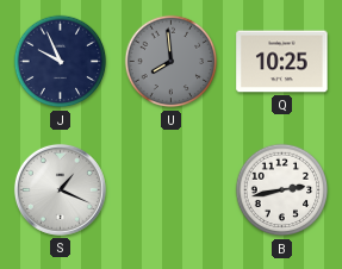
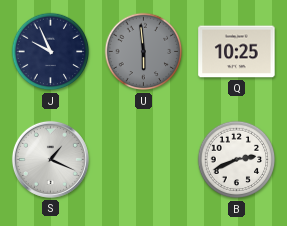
U: 7:59 -> 5:59
B: 2:43 -> 2:41
